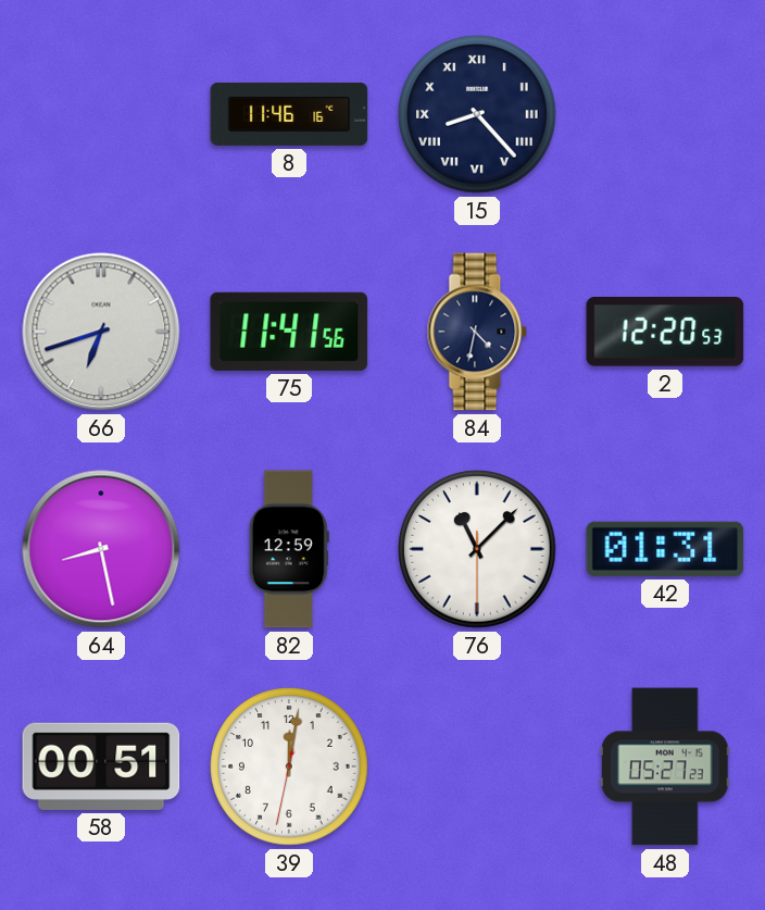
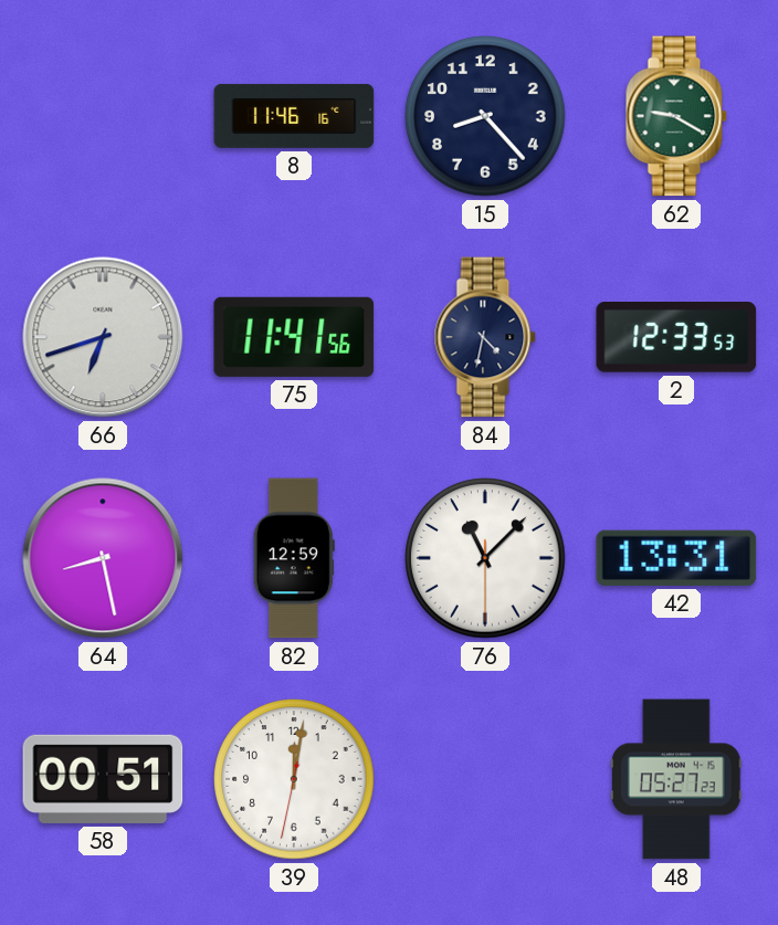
15 numerals: Roman -> Arabic
62: none -> 9:20
2: 12:20 -> 12:33
42: 01:31 -> 13:31
